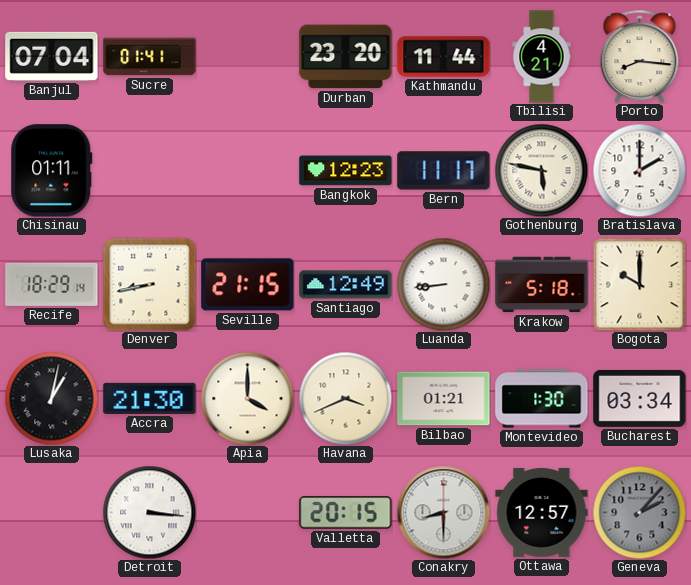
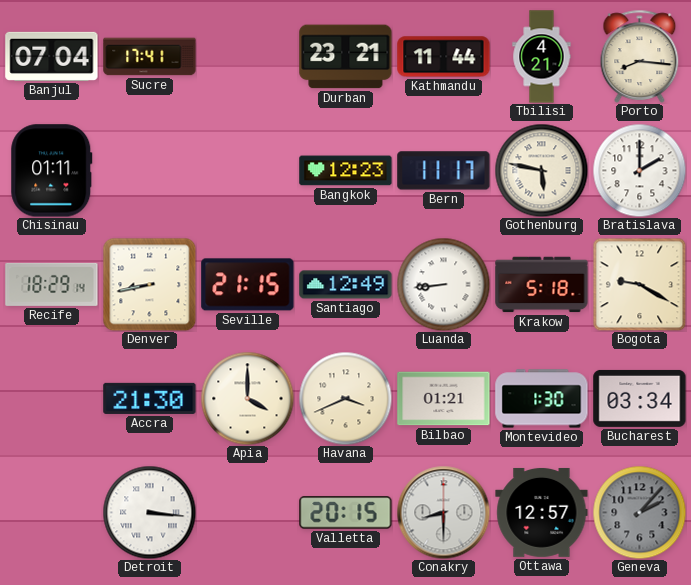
Sucre: 01:41 -> 17:41
Durban: 23:20 -> 23:21
Bogota: 10:00 -> 9:20
Lusaka: 1:02 -> none
